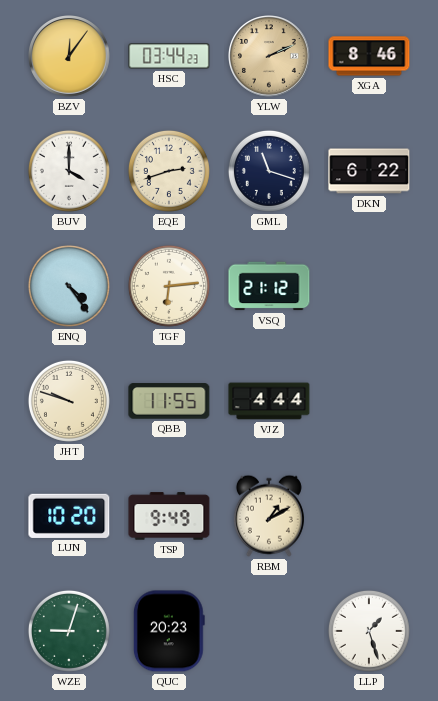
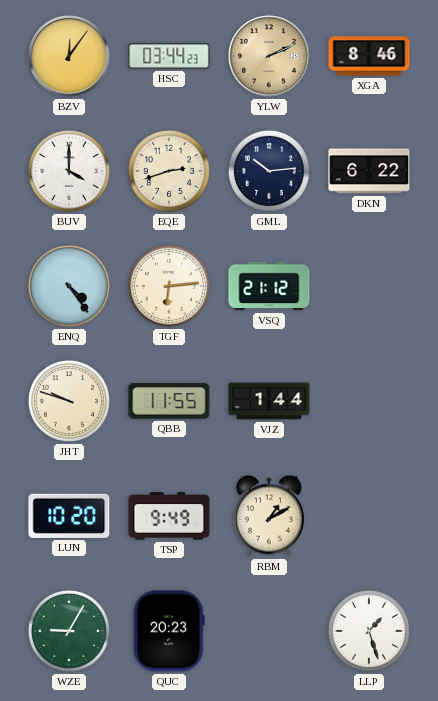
GML: 11:18 -> 10:14
VJZ: 4:44 -> 1:44
WZE: 9:03 -> 9:05
